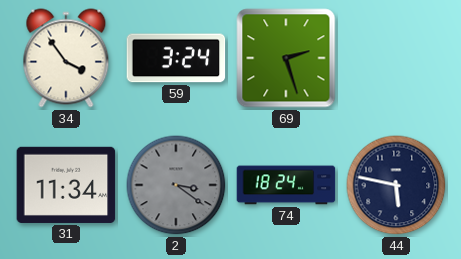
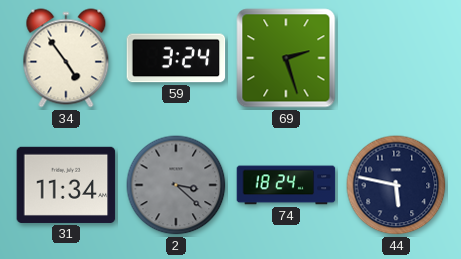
34: 3:54 -> 4:54
2: 3:21 -> 3:22
